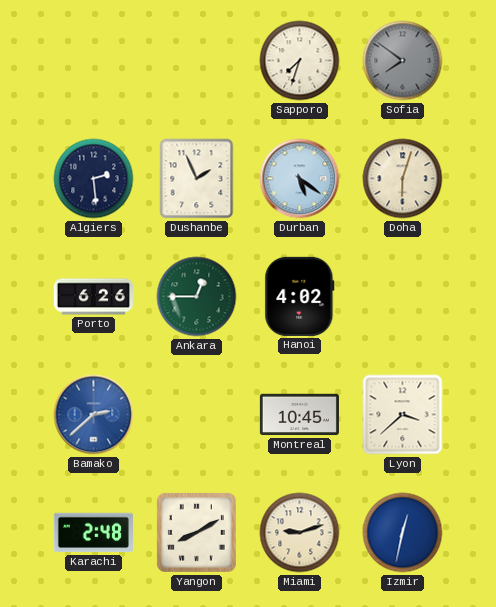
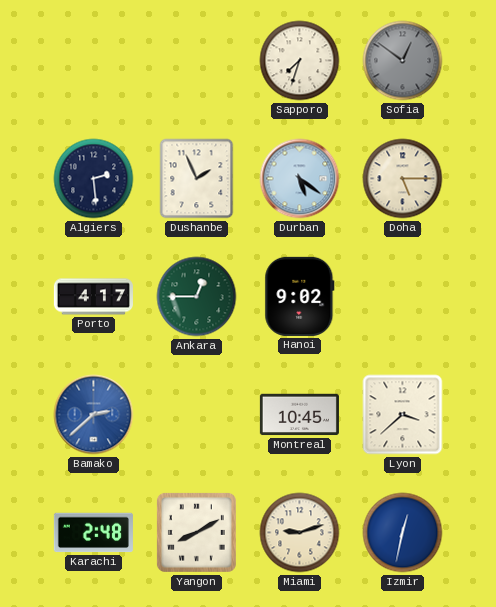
Sofia: 7:51 -> 12:51
Doha: 6:03 -> 5:15
Porto: 6:26 -> 4:17
Hanoi: 4:02 -> 9:02
